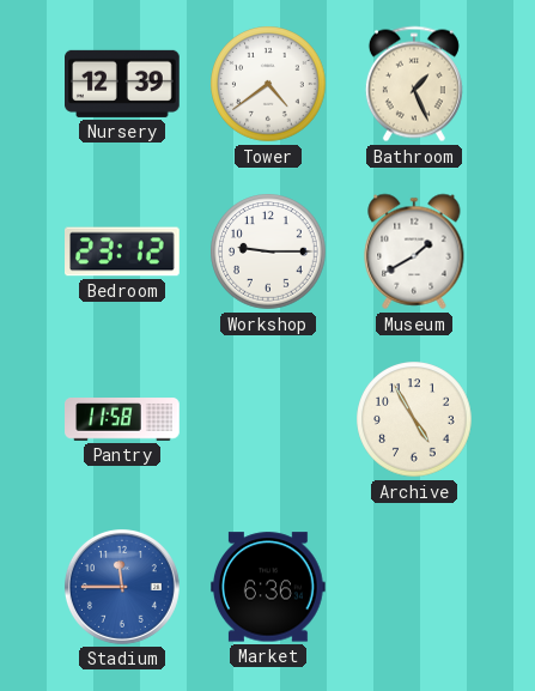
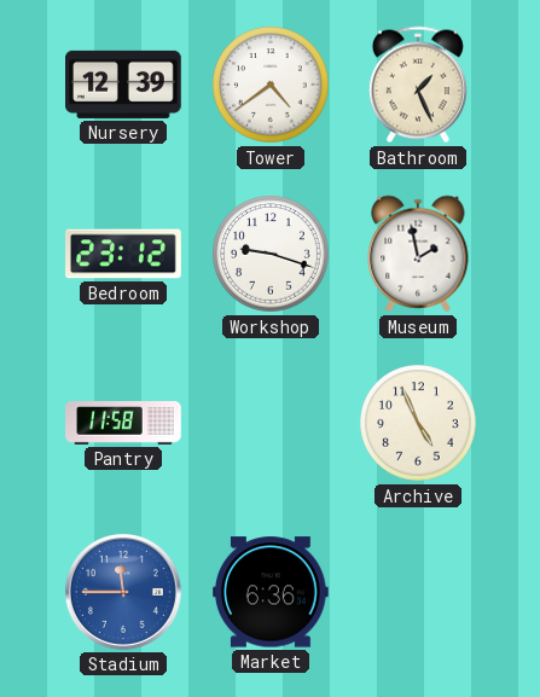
Workshop: 9:15 -> 9:18
Museum: 1:40 -> 1:58
Archive: 4:55 -> 4:56
